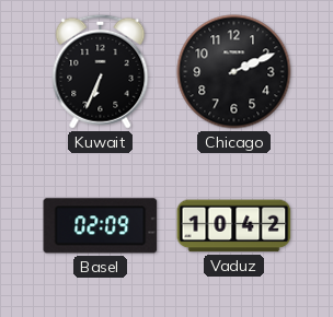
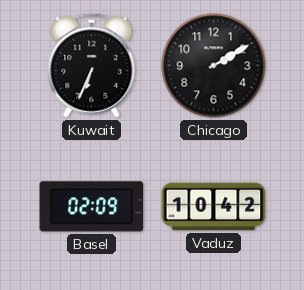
Chicago: 2:11 -> 2:10
